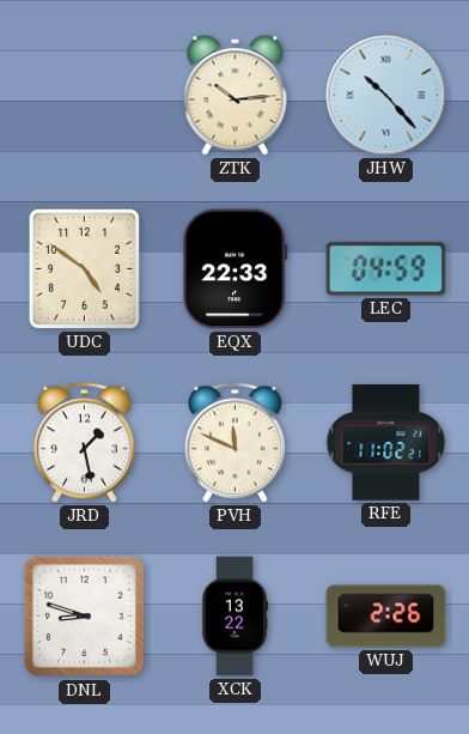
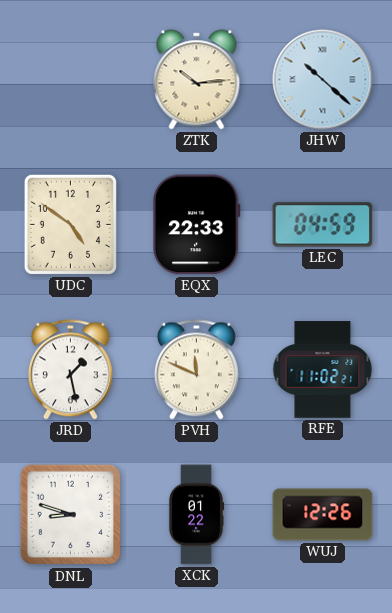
JHW: 10:23 -> 10:22
XCK: 13:22 -> 01:22
WUJ: 2:26 -> 12:26
